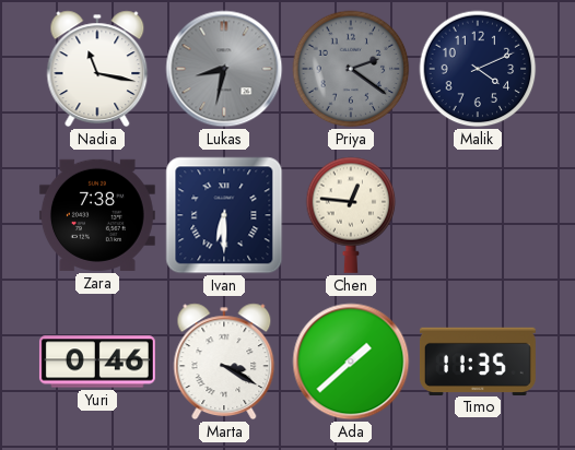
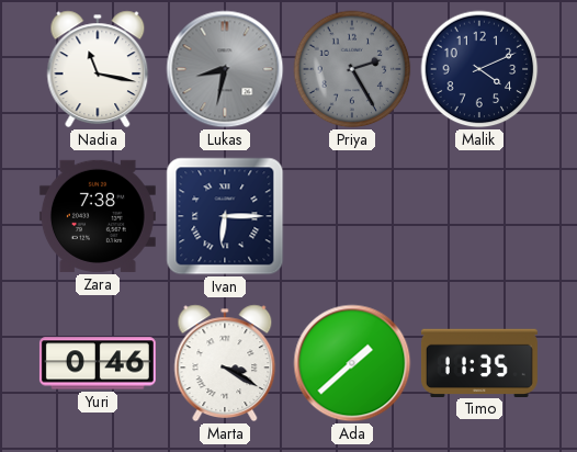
Priya: 2:21 -> 2:25
Ivan: 6:30 -> 6:15
Chen: 12:46 -> none
